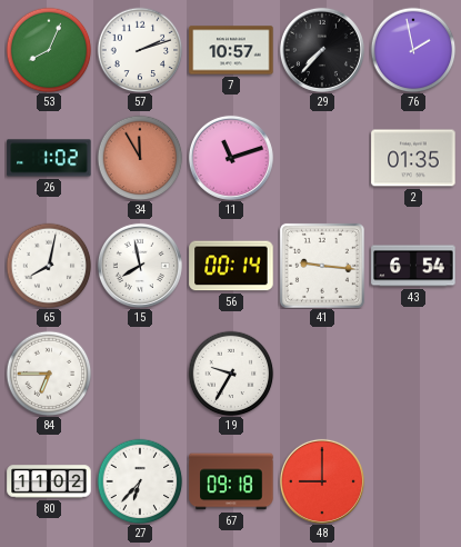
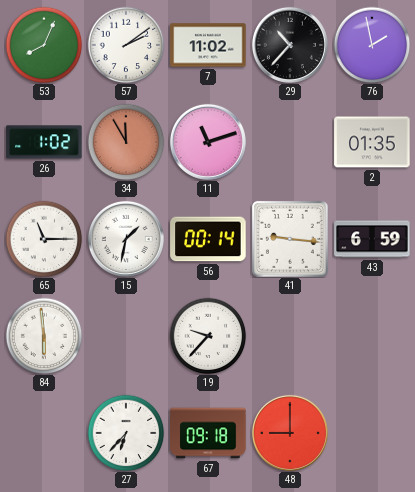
57: 2:12 -> 2:09
7: 10:57 -> 11:02
29: 7:37 -> 10:37
65: 8:02 -> 11:15
15: 7:58 -> 1:32
43: 6:54 -> 6:59
84: 6:45 -> 5:59
19: 9:35 -> 9:37
80: 11:02 -> none
